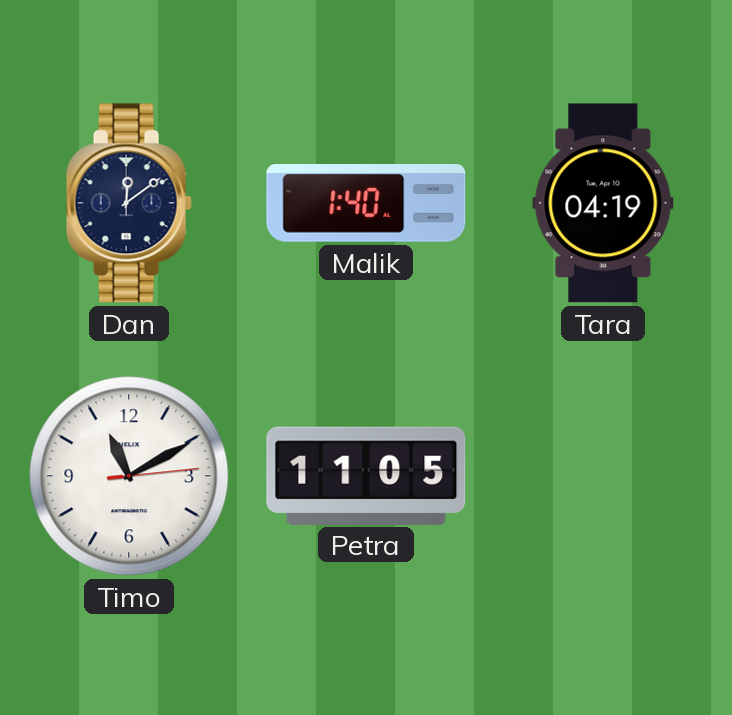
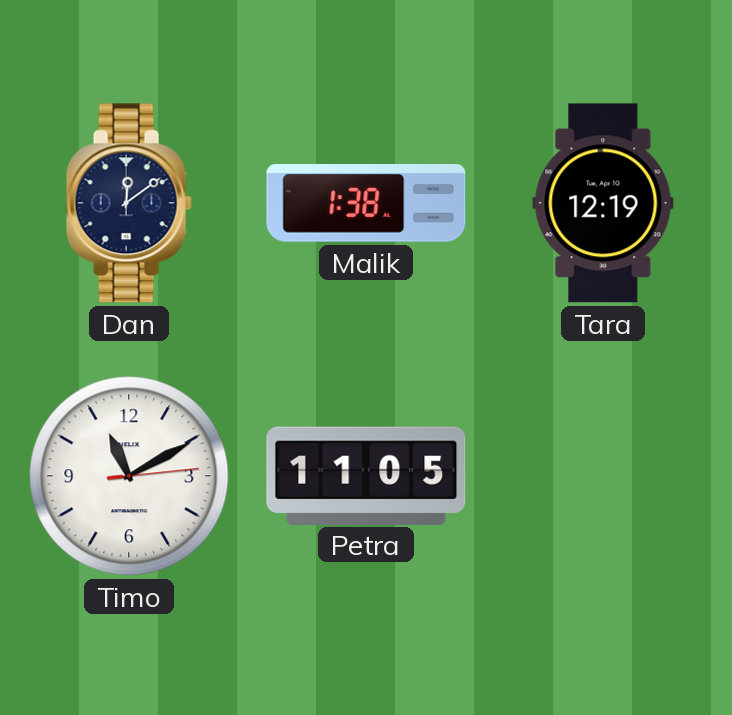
Malik: 1:40 -> 1:38
Tara: 04:19 -> 12:19
